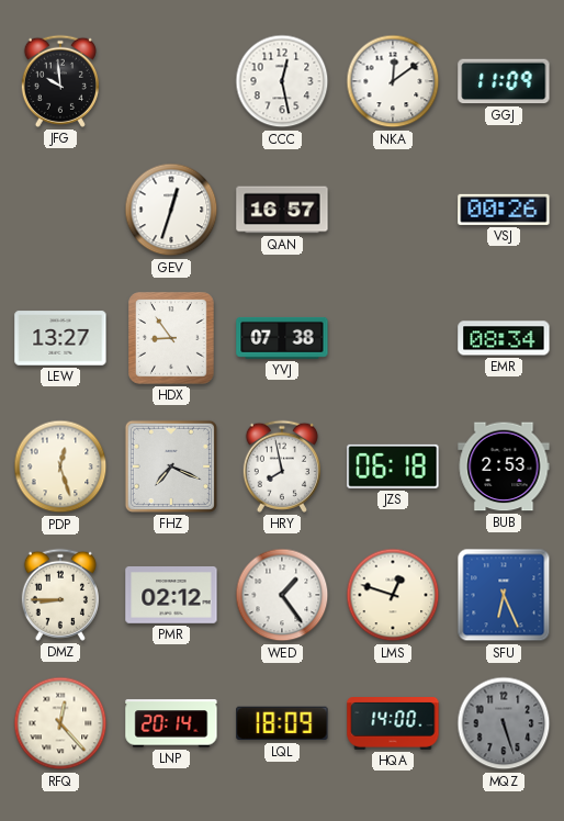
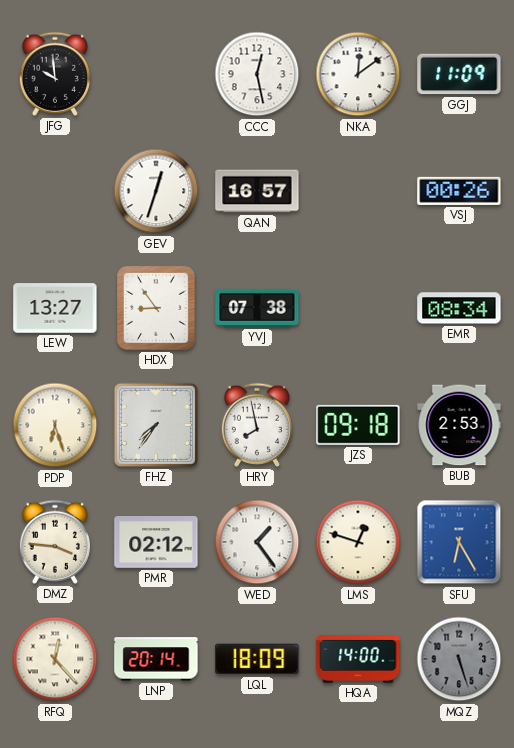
PDP: 12:27 -> 6:27
FHZ: 7:19 -> 7:36
JZS: 06:18 -> 09:18
DMZ: 8:45 -> 3:46
SFU: 6:26 -> 6:25
